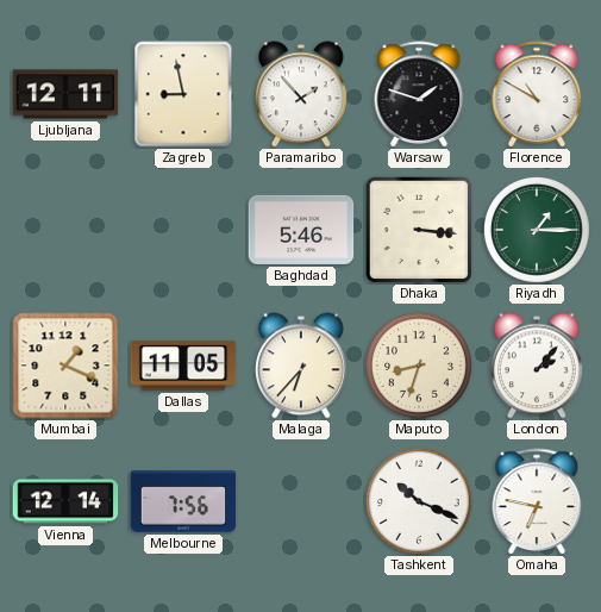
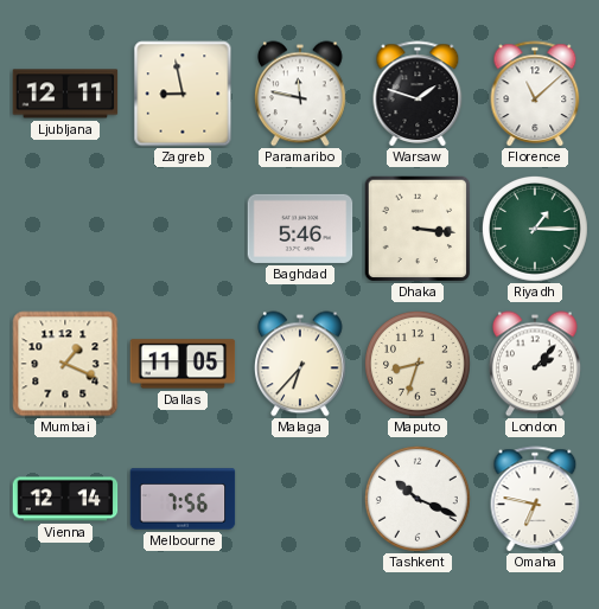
Paramaribo: 1:53 -> 11:47
Florence: 10:50 -> 11:08
